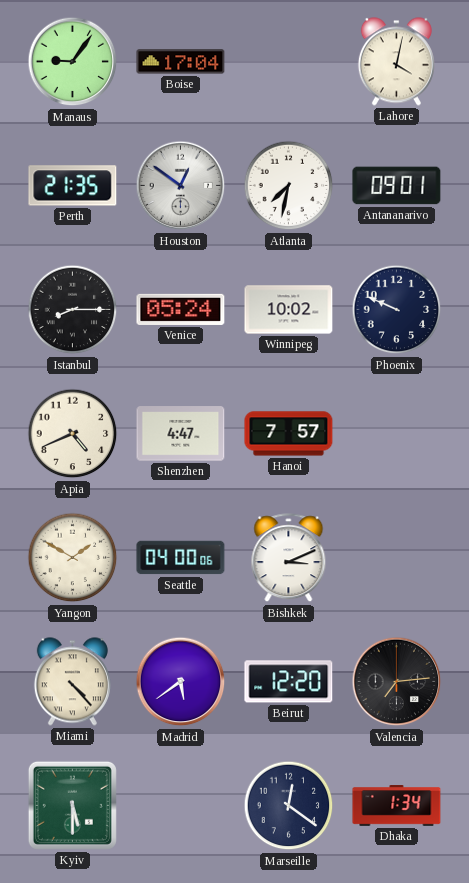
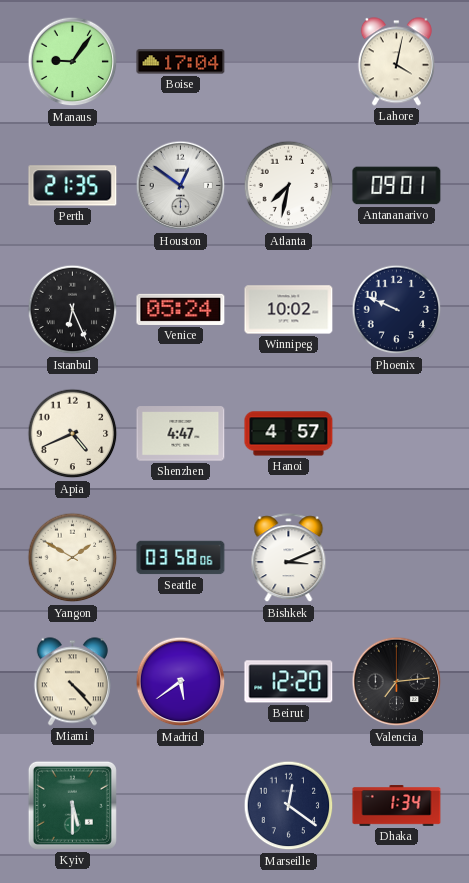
Istanbul: 8:15 -> 6:26
Hanoi: 7:57 -> 4:57
Seattle: 04:00 -> 03:58
